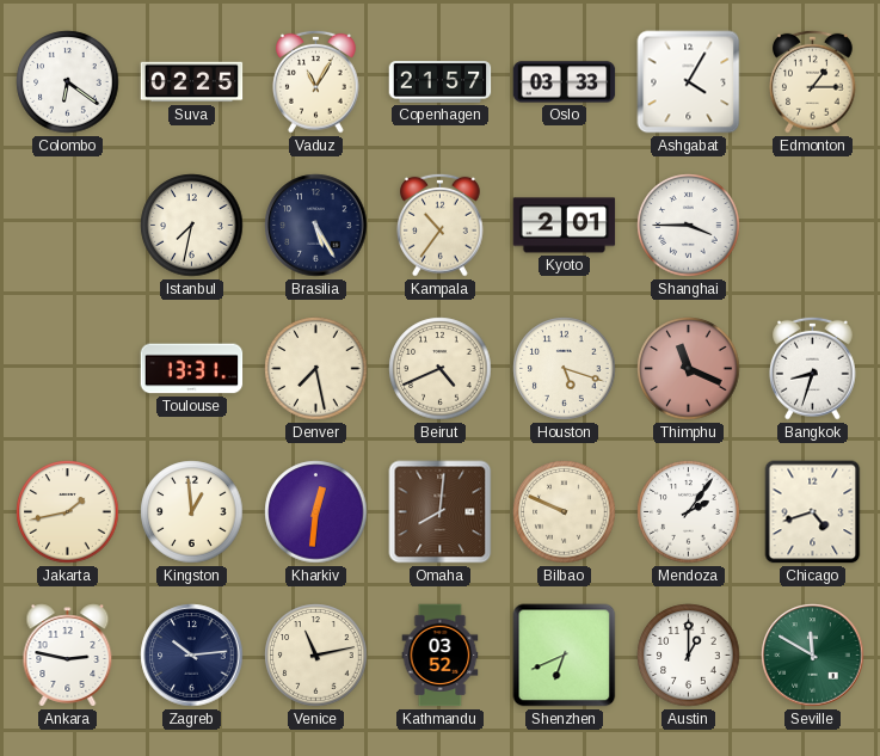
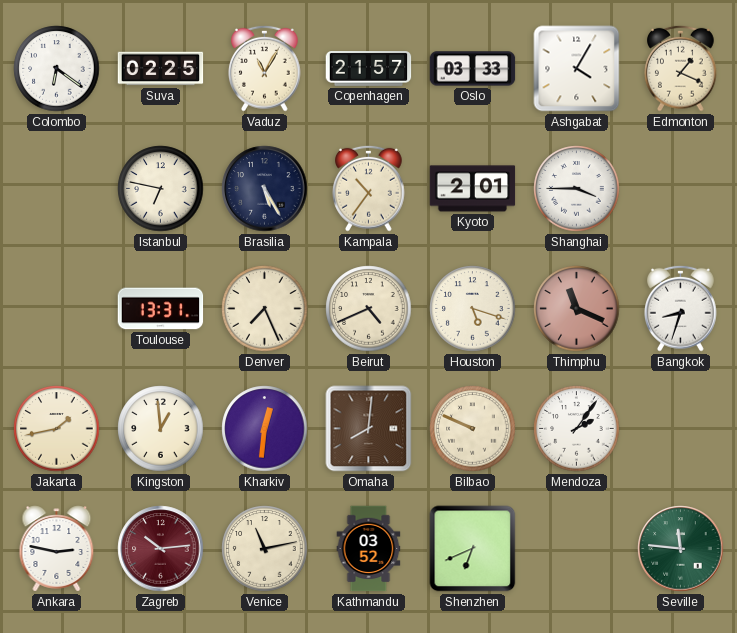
Edmonton: 1:15 -> 1:19
Istanbul: 7:32 -> 6:47
Denver: 7:28 -> 7:26
Chicago: 4:42 -> none
Zagreb dial: navy -> burgundy
Austin: 1:00 -> none
Seville: 11:50 -> 11:46
